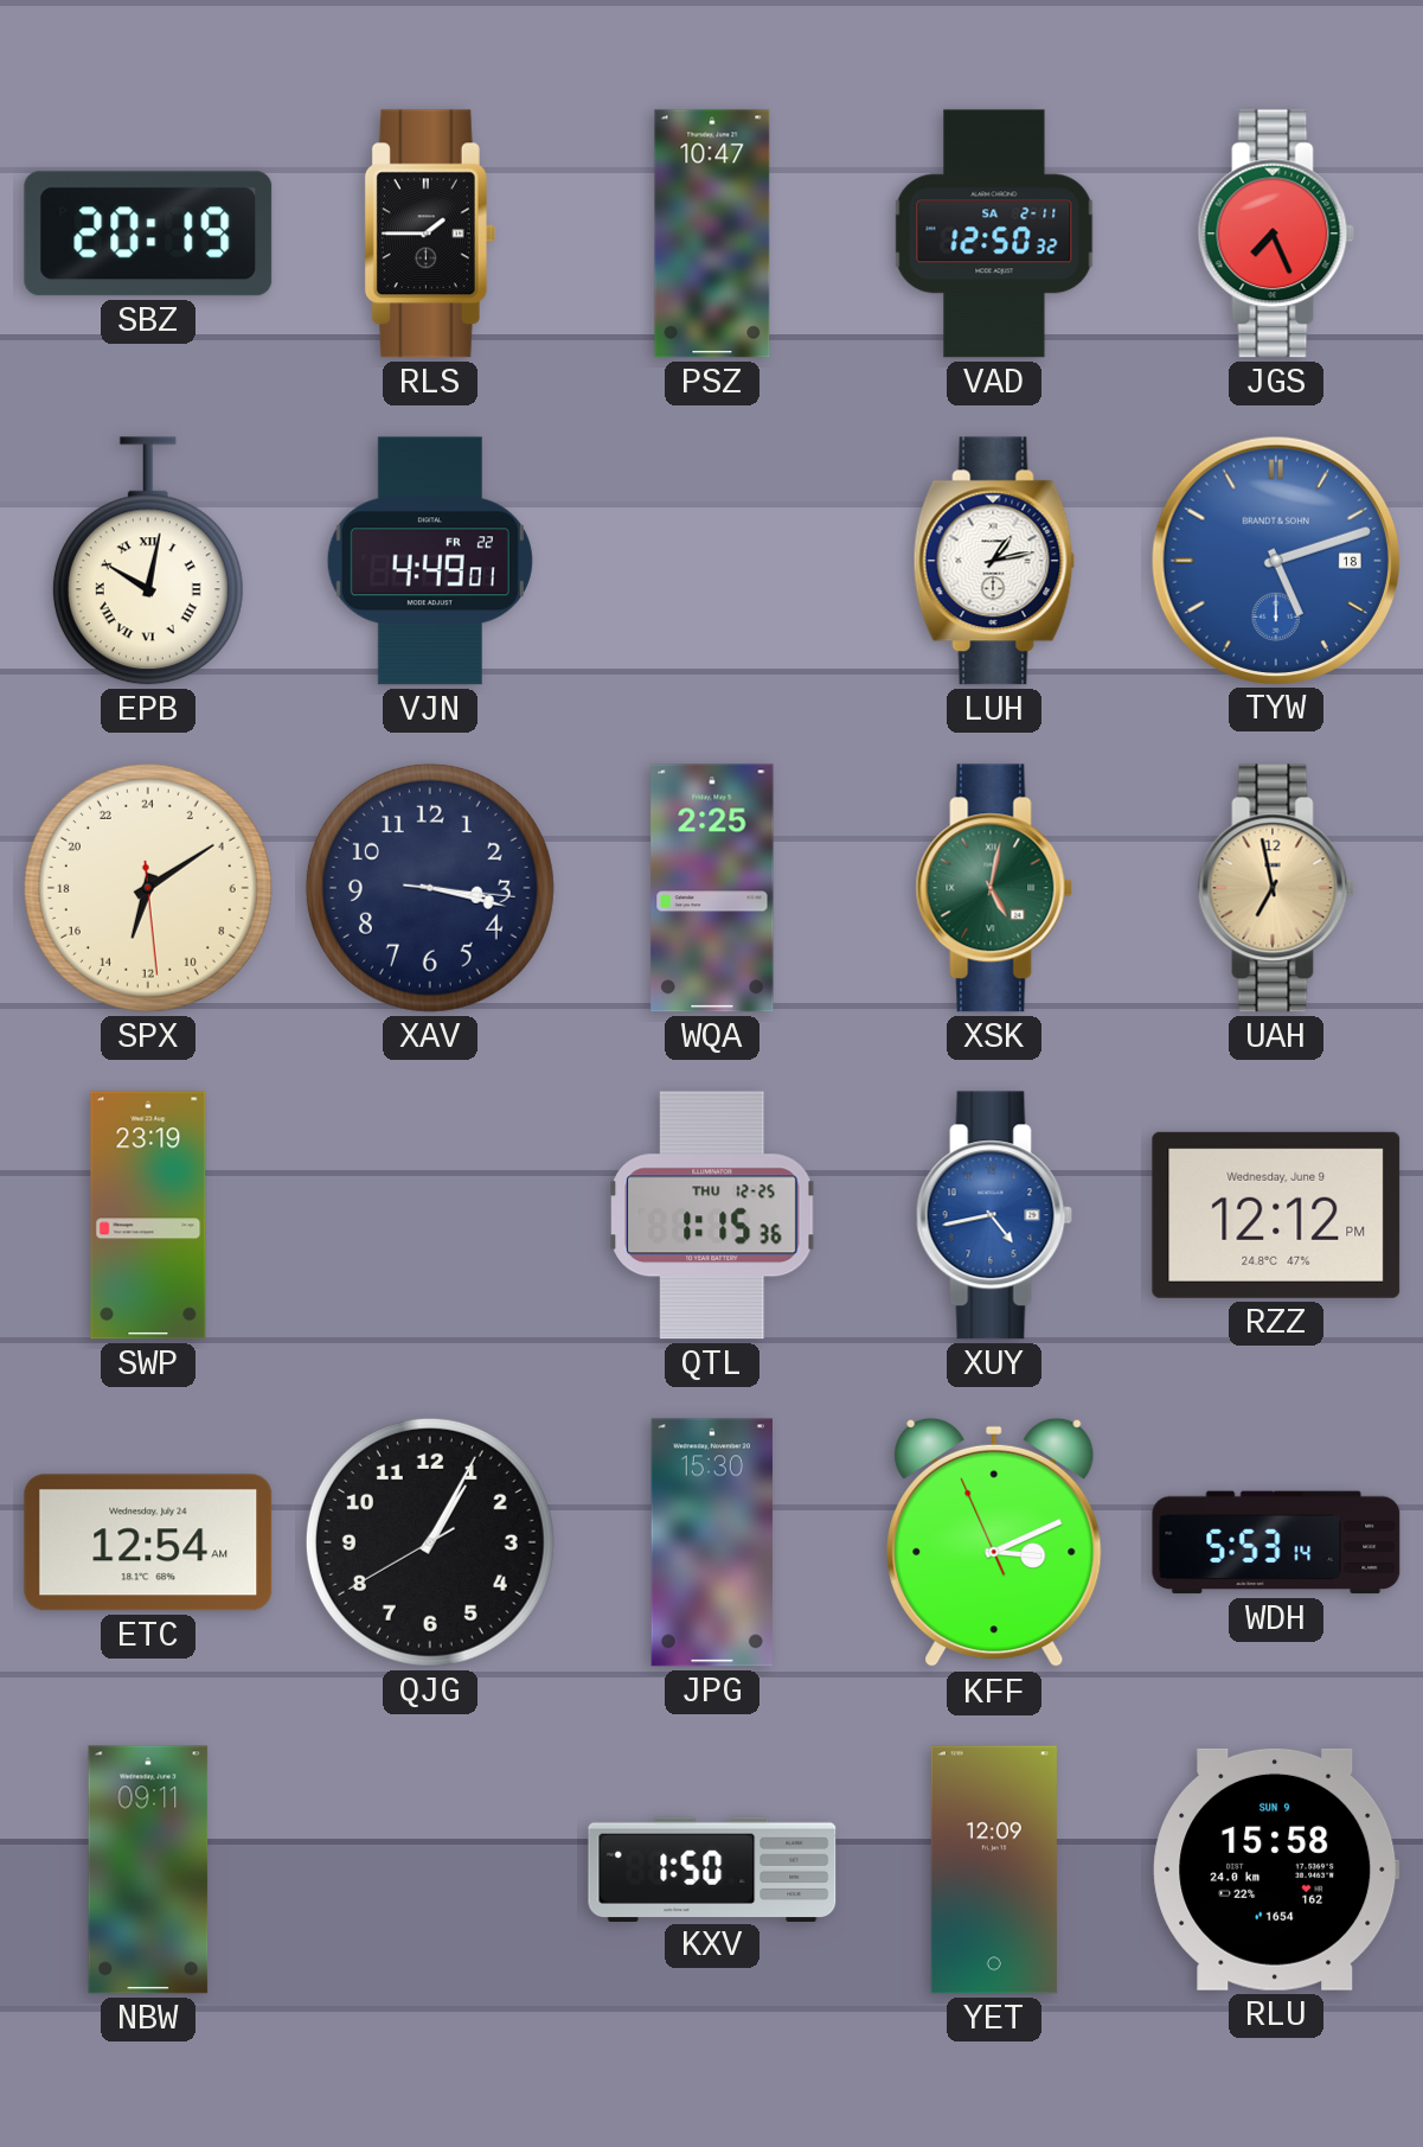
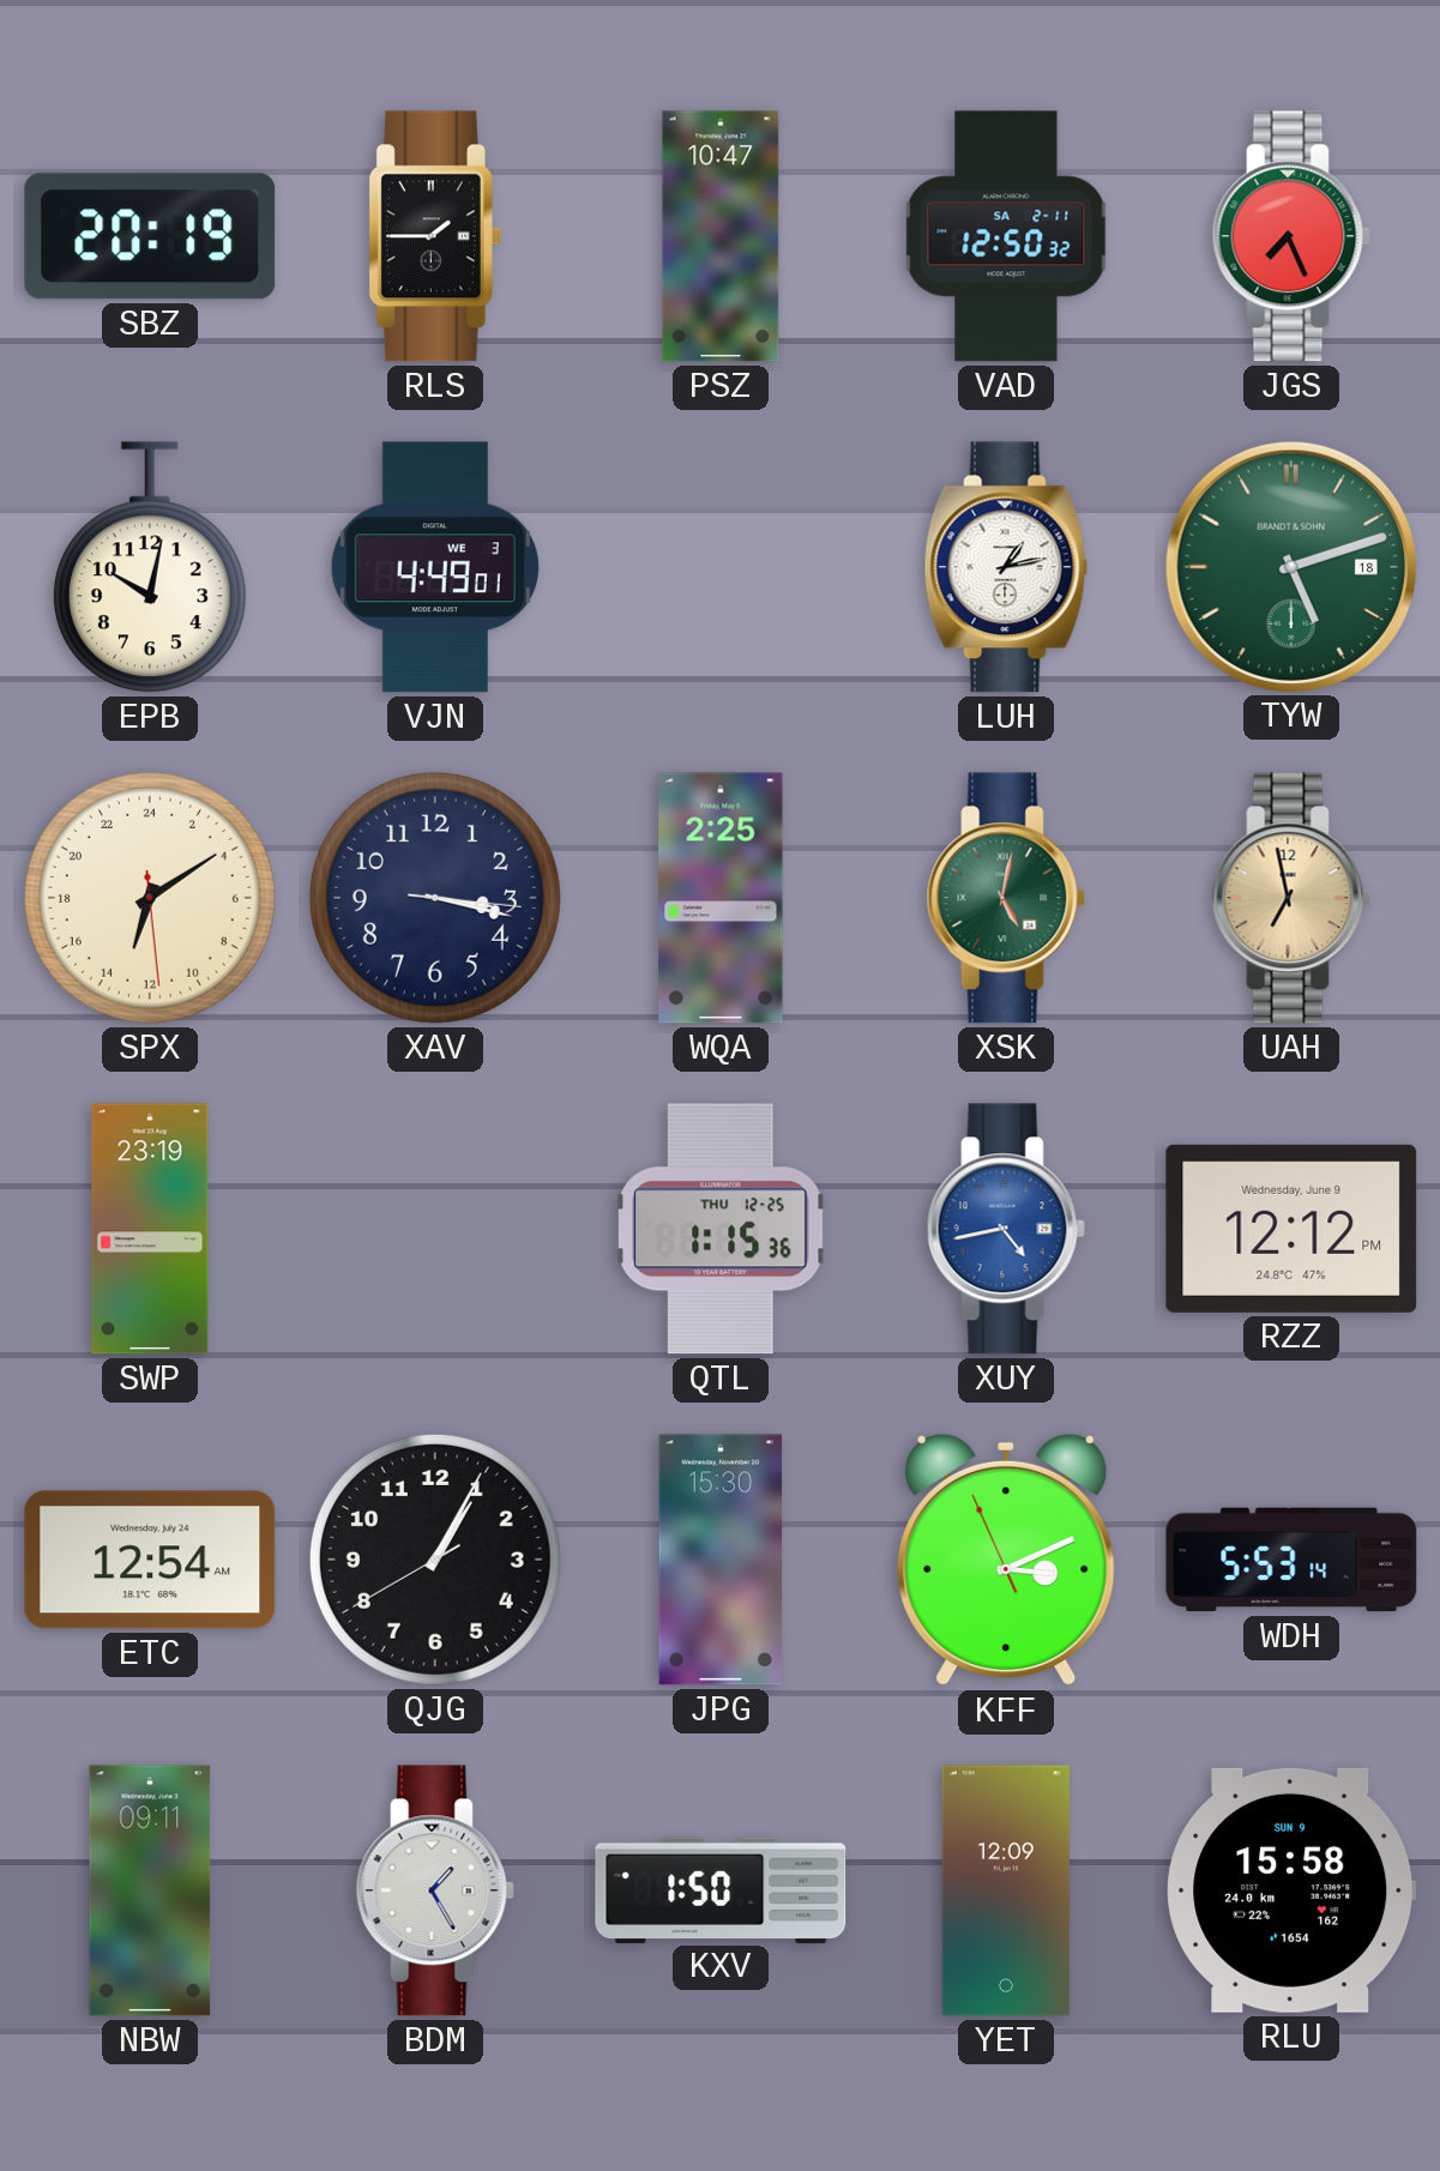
EPB numerals: Roman -> Arabic
VJN date: FR 22 -> WE 3
TYW dial: blue -> green
BDM: none -> 1:25
